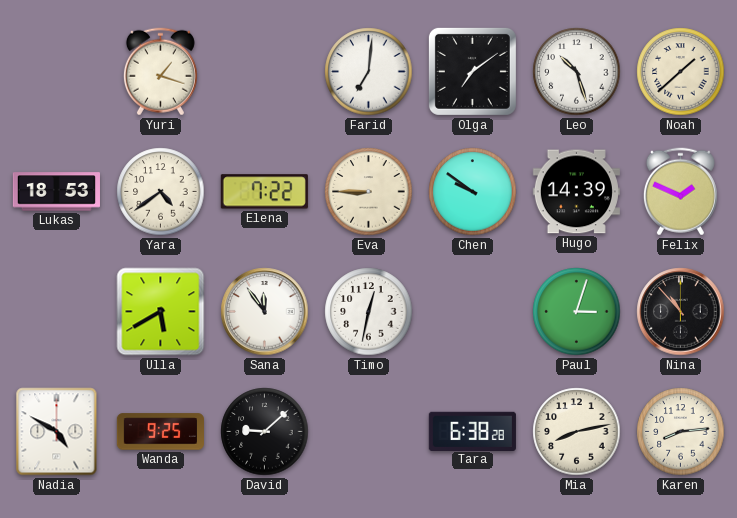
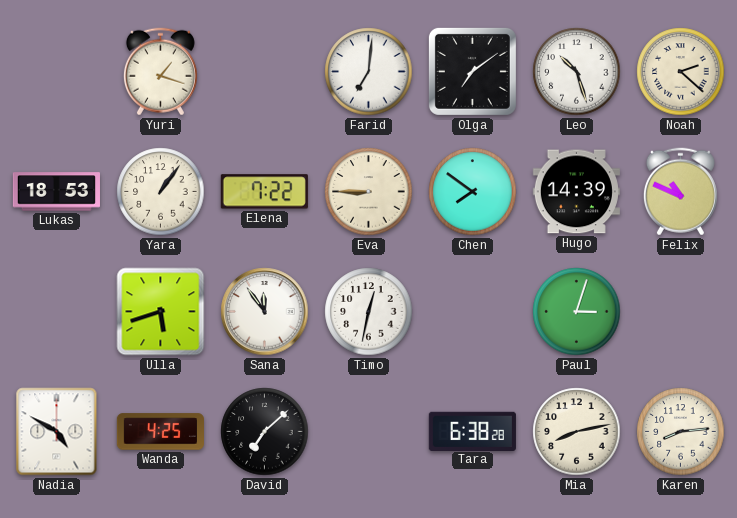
Noah: 1:38 -> 2:22
Yara: 4:39 -> 1:06
Chen: 9:51 -> 7:51
Felix: 1:49 -> 10:49
Ulla: 5:40 -> 5:42
Nina: 10:53 -> none
Wanda: 9:25 -> 4:25
David: 9:08 -> 7:08
